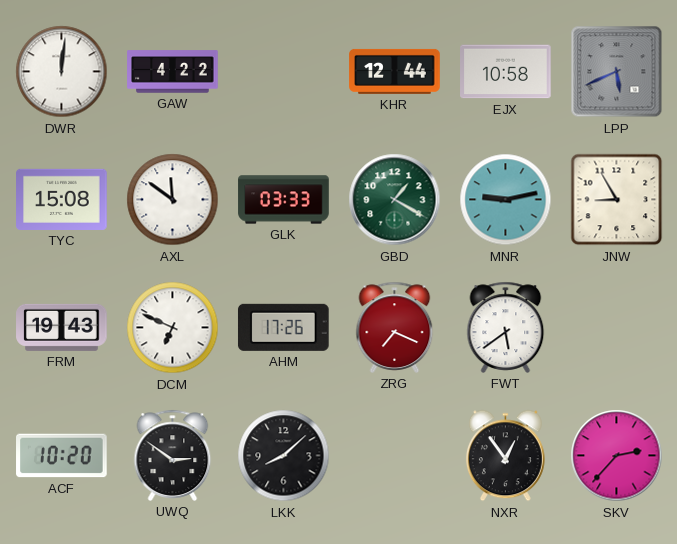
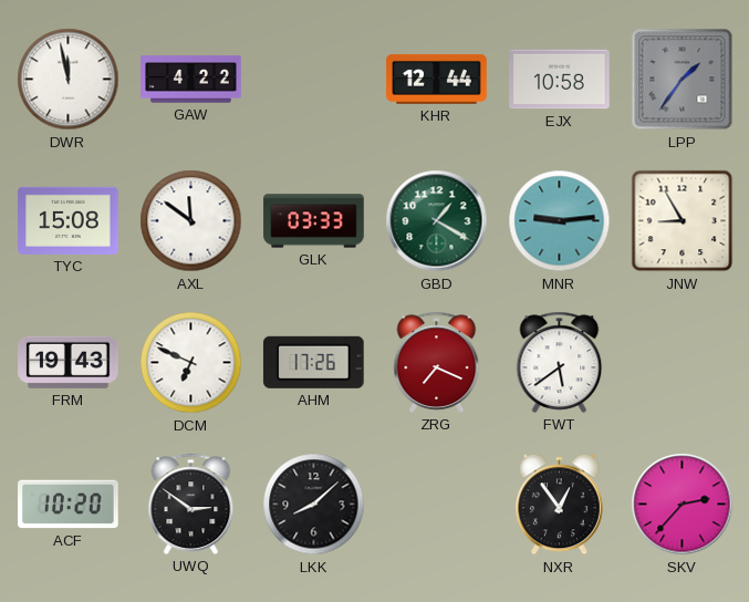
DWR: 12:01 -> 11:58
LPP: 5:41 -> 1:36
MNR: 9:13 -> 9:14
